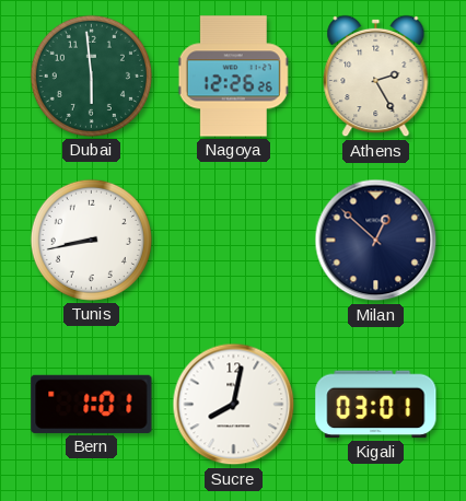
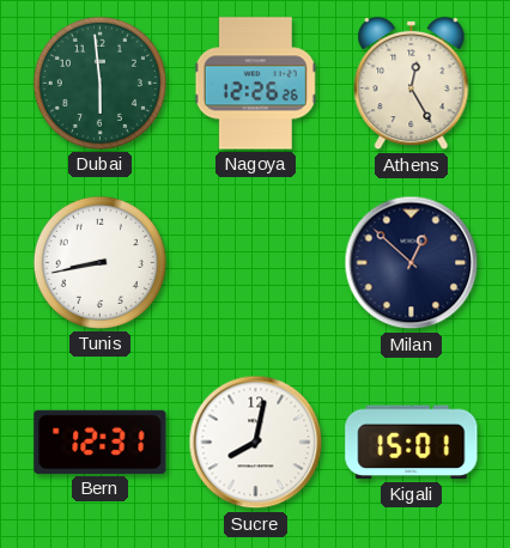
Athens: 2:25 -> 12:25
Bern: 1:01 -> 12:31
Kigali: 03:01 -> 15:01
